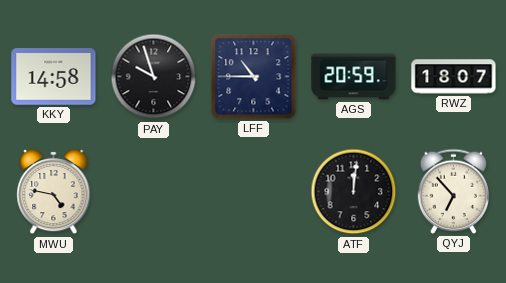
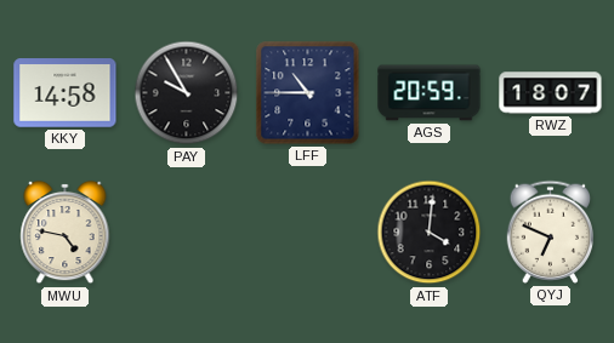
PAY: 9:57 -> 9:55
ATF: 12:01 -> 4:01
QYJ: 6:53 -> 6:49
